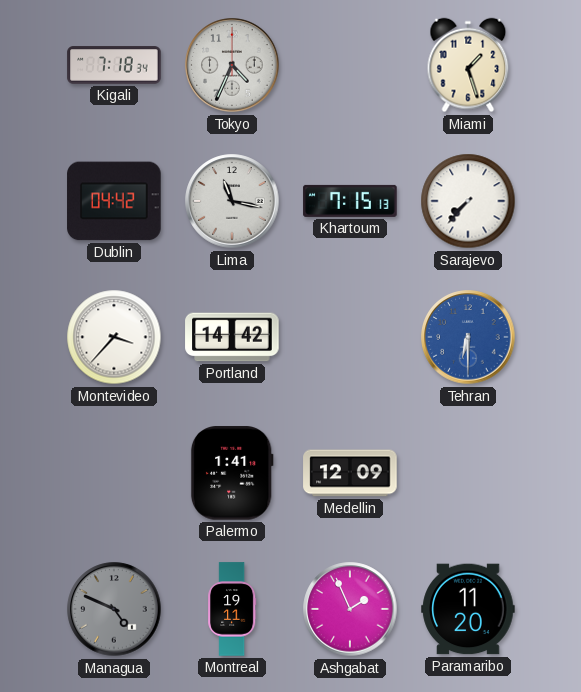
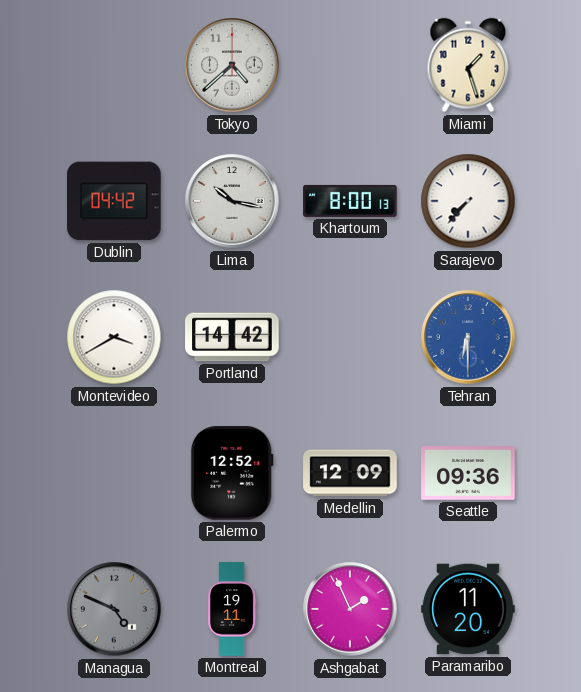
Kigali: 7:18 -> none
Tokyo: 4:34 -> 4:38
Lima: 11:17 -> 10:17
Khartoum: 7:15 -> 8:00
Montevideo: 3:37 -> 3:40
Palermo: 1:41 -> 12:52
Seattle: none -> 09:36
